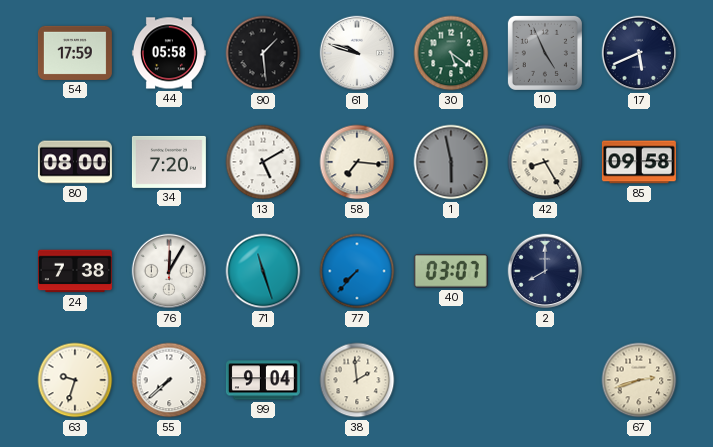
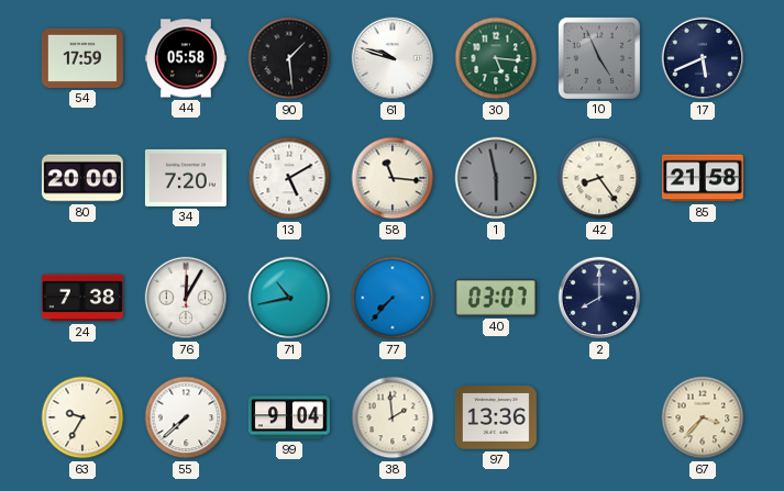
30: 5:21 -> 5:16
80: 08:00 -> 20:00
58: 7:16 -> 11:16
42: 8:25 -> 8:24
85: 09:58 -> 21:58
71: 11:27 -> 10:43
63: 9:33 -> 9:35
97: none -> 13:36
67: 2:42 -> 3:37
